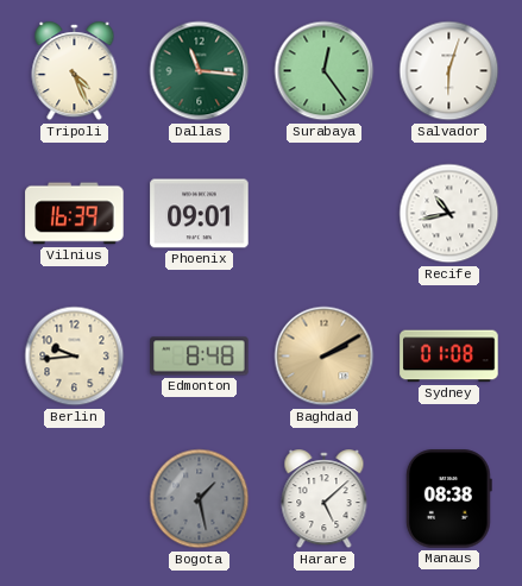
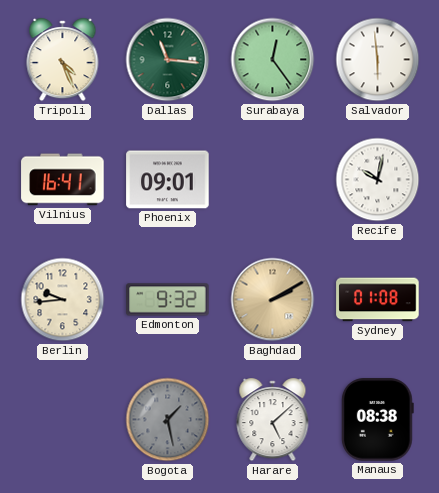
Salvador: 6:03 -> 5:59
Vilnius: 16:39 -> 16:41
Recife: 10:43 -> 10:02
Edmonton: 8:48 -> 9:32
